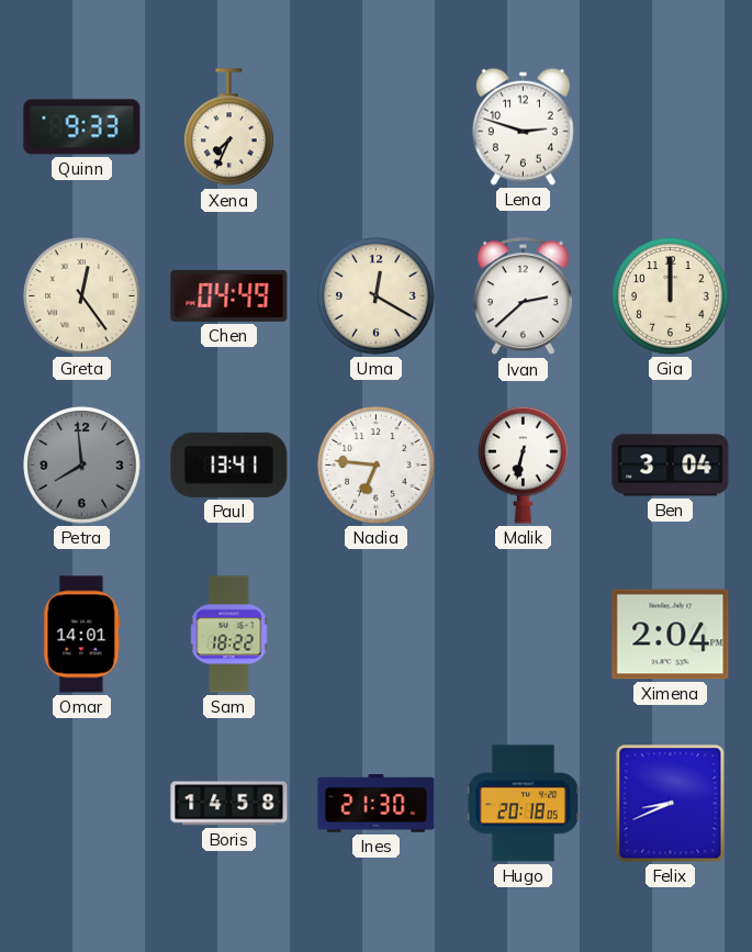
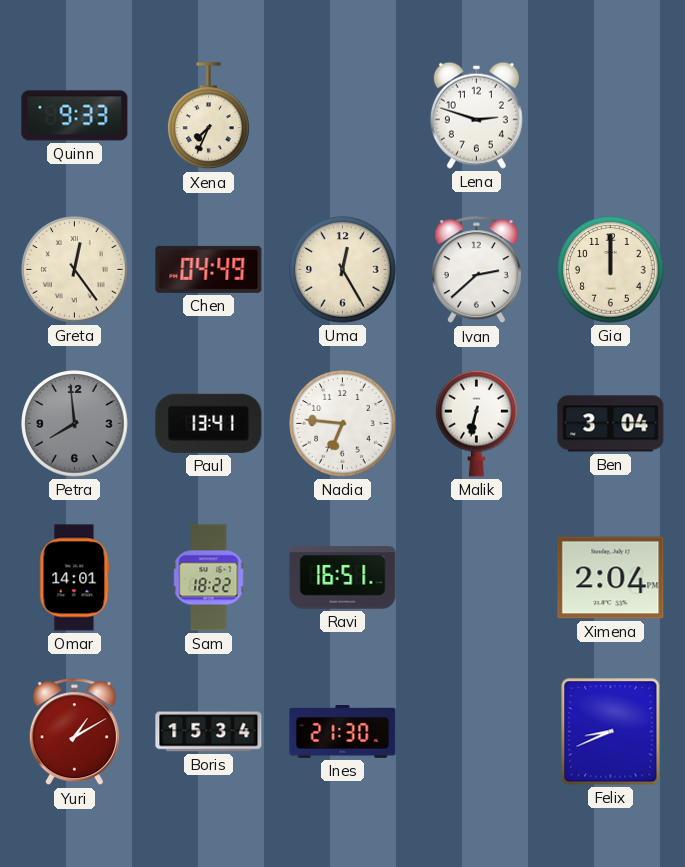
Uma: 12:20 -> 12:25
Ravi: none -> 16:51
Yuri: none -> 1:10
Boris: 14:58 -> 15:34
Hugo: 20:18 -> none
